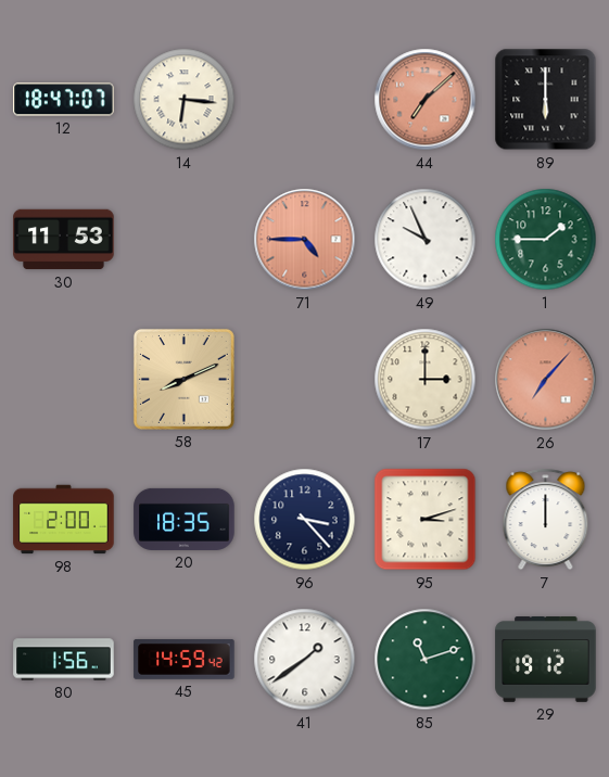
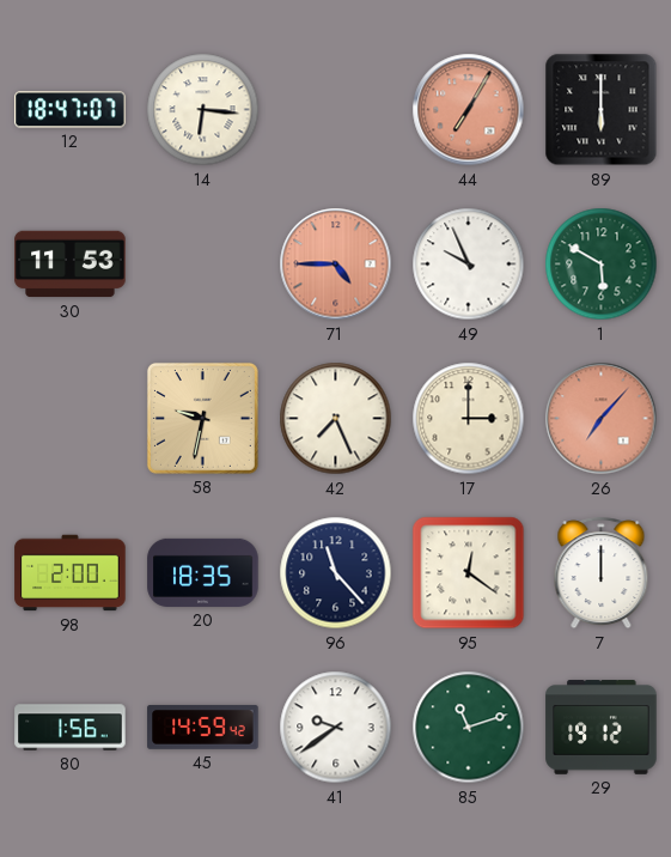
44: 7:08 -> 7:05
1: 1:45 -> 5:50
58: 8:11 -> 9:32
42: none -> 7:26
96: 3:23 -> 11:23
95: 3:12 -> 12:21
41: 1:39 -> 9:39
